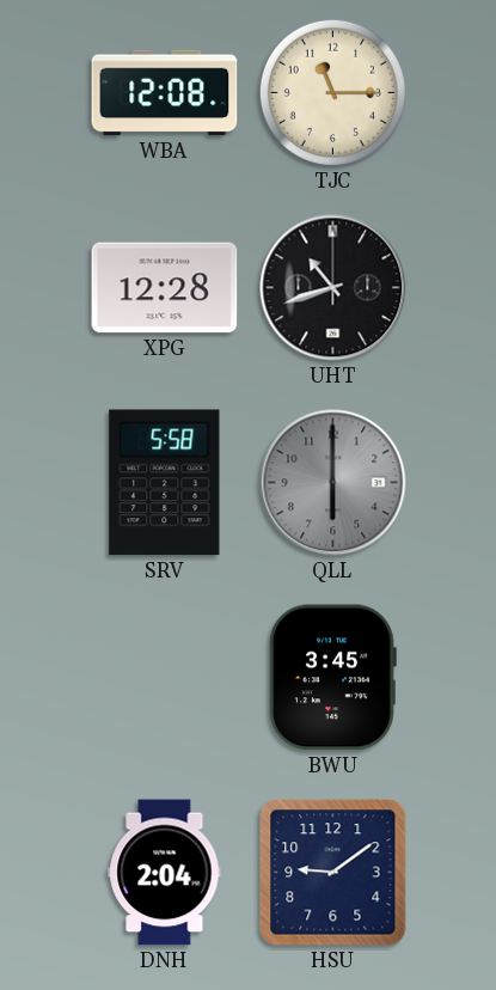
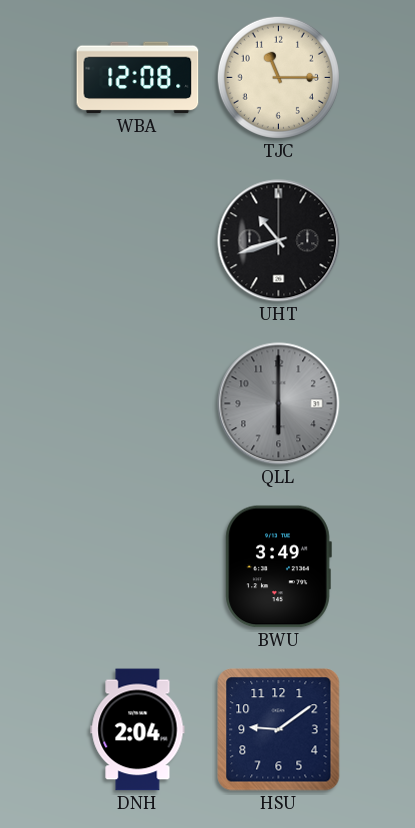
XPG: 12:28 -> none
SRV: 5:58 -> none
BWU: 3:45 -> 3:49
